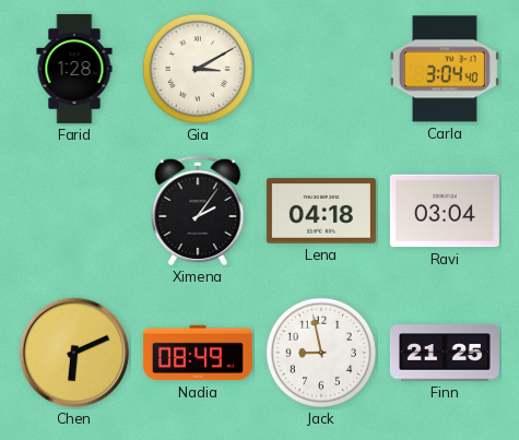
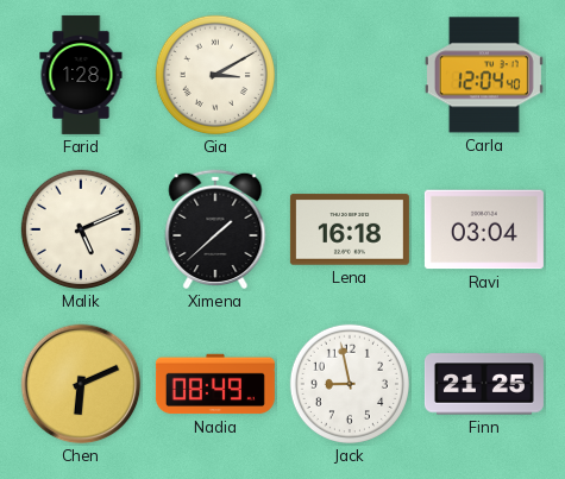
Carla: 3:04 -> 12:04
Malik: none -> 5:11
Ximena: 2:06 -> 1:38
Lena: 04:18 -> 16:18
